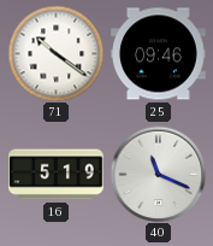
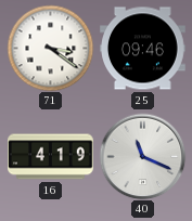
71: 10:21 -> 3:21
16: 5:19 -> 4:19
